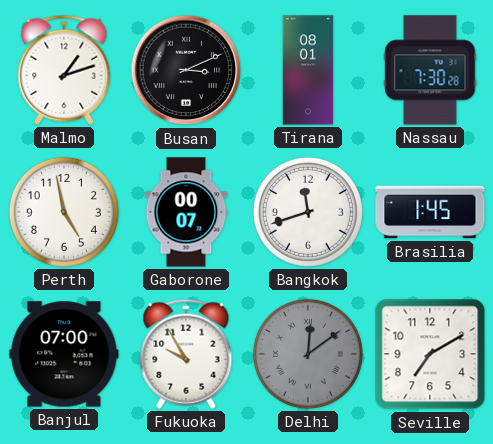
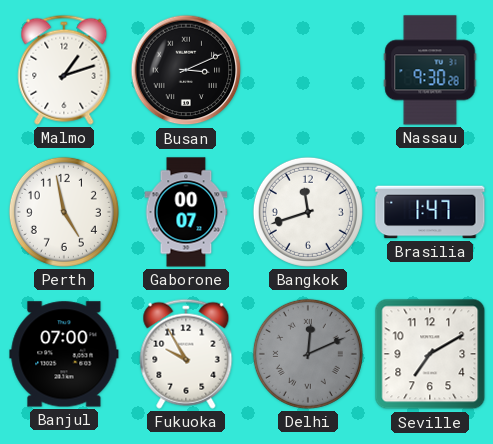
Tirana: 08:01 -> none
Nassau: 7:30 -> 9:30
Brasilia: 1:45 -> 1:47
Delhi: 12:09 -> 12:11
